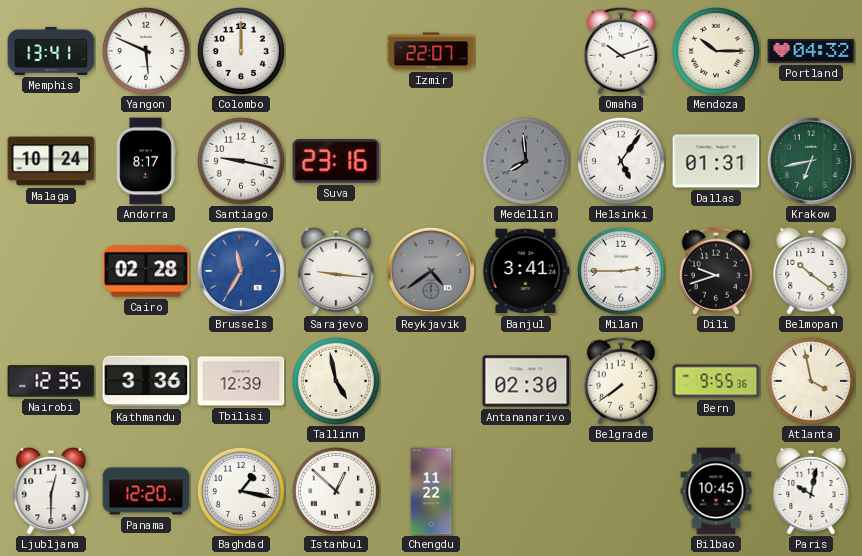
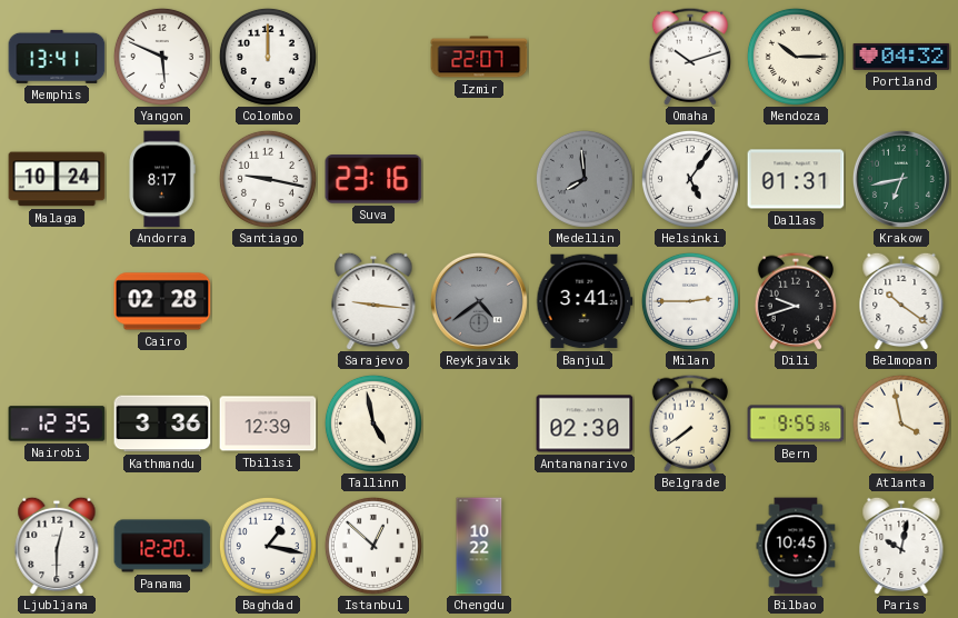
Brussels: 11:35 -> none
Chengdu: 11:22 -> 10:22
